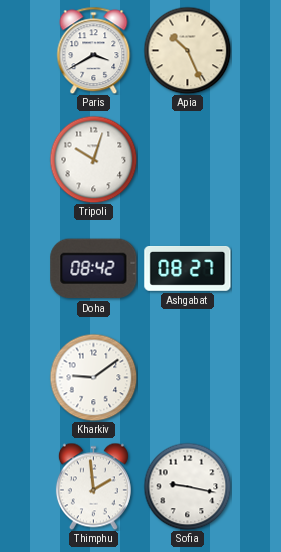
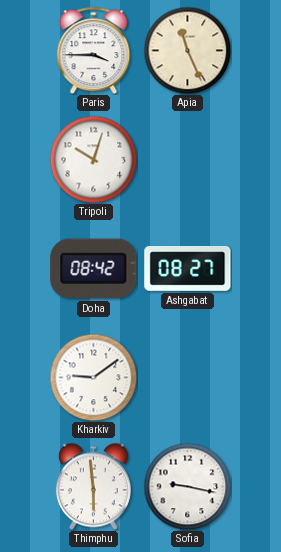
Paris: 3:40 -> 3:45
Apia: 10:26 -> 11:26
Thimphu: 1:59 -> 5:59
